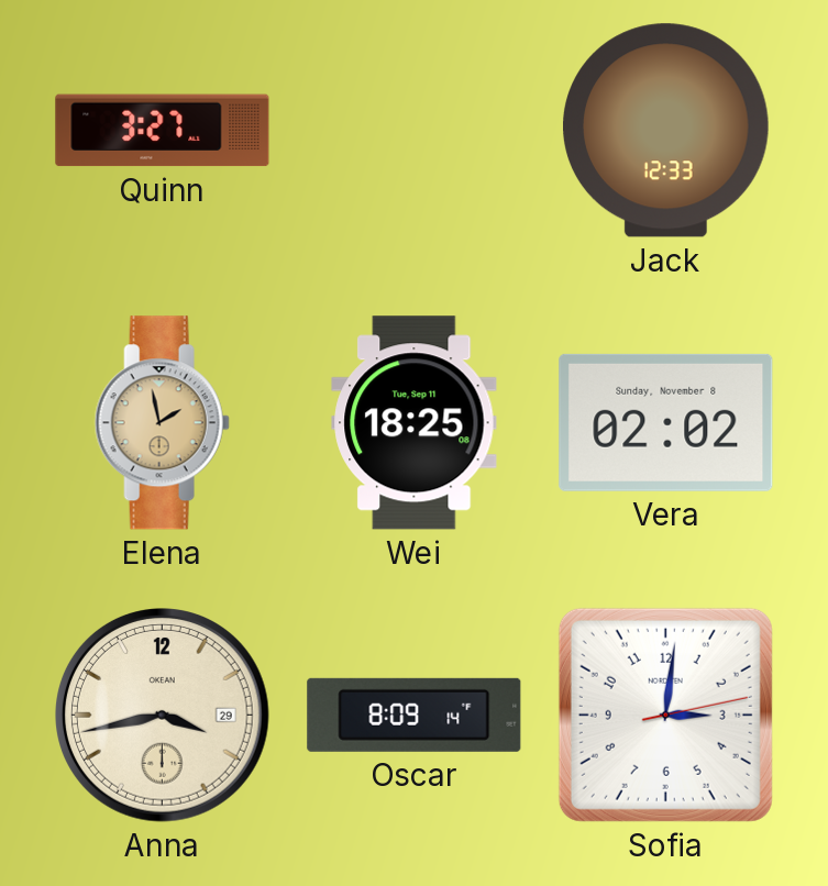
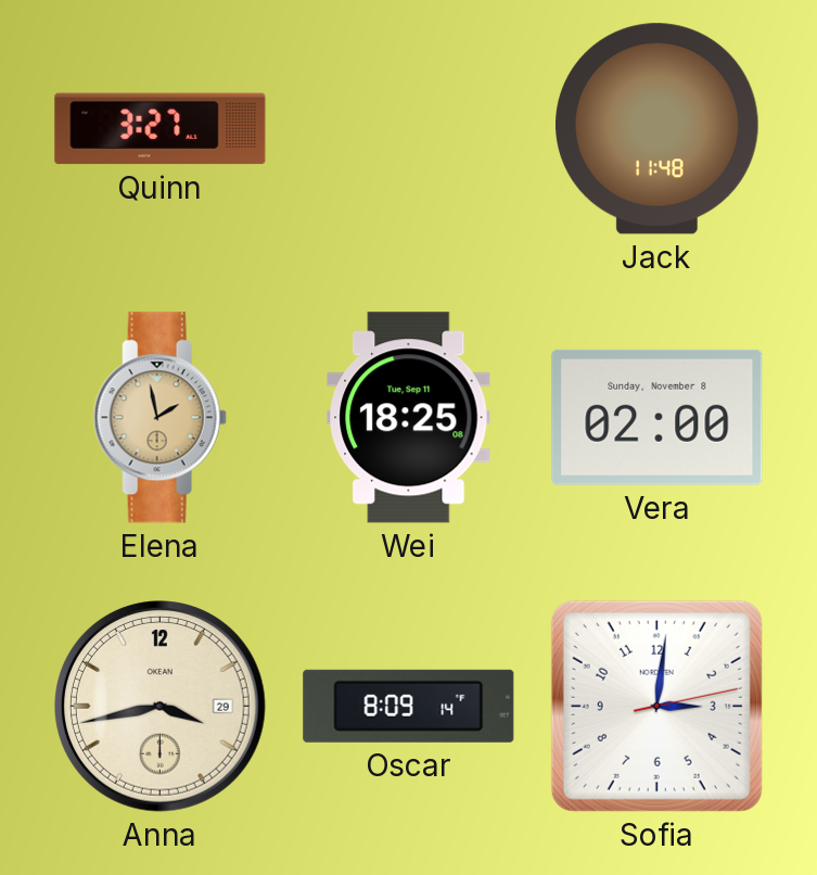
Jack: 12:33 -> 11:48
Vera: 02:02 -> 02:00
